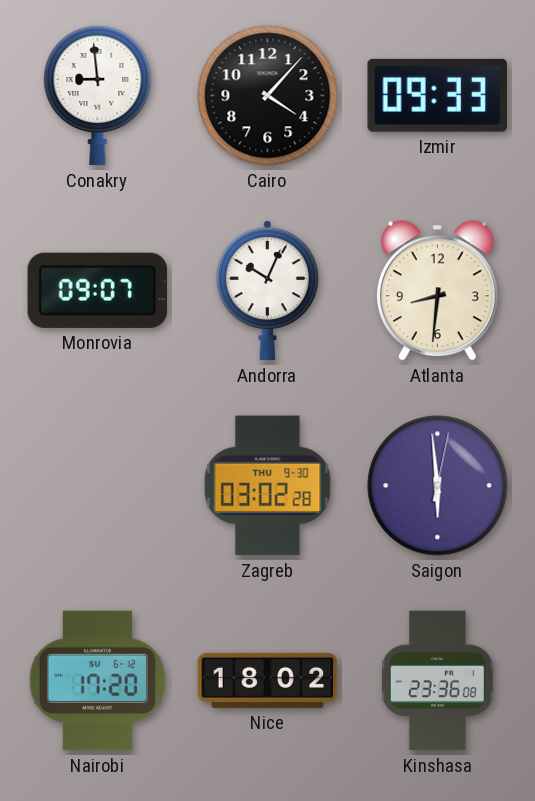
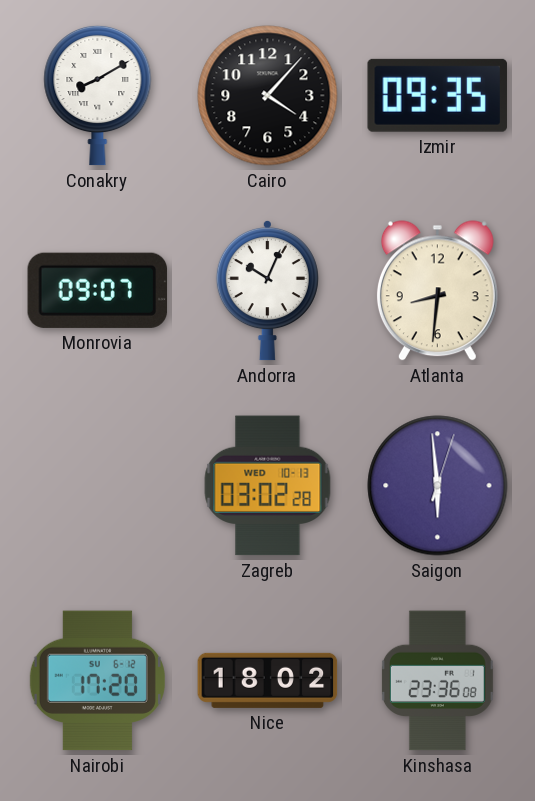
Conakry: 8:59 -> 8:10
Izmir: 09:33 -> 09:35
Zagreb date: THU 9-30 -> WED 10-13
Saigon: 5:59:02 -> 5:59:03
